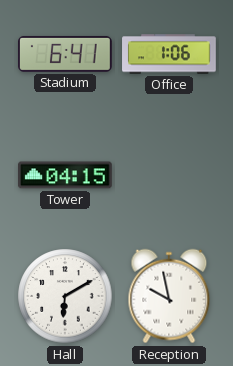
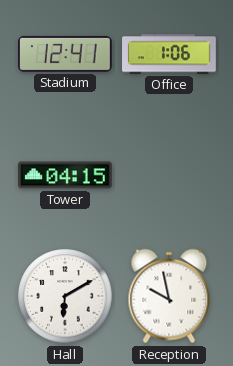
Stadium: 6:41 -> 12:41
